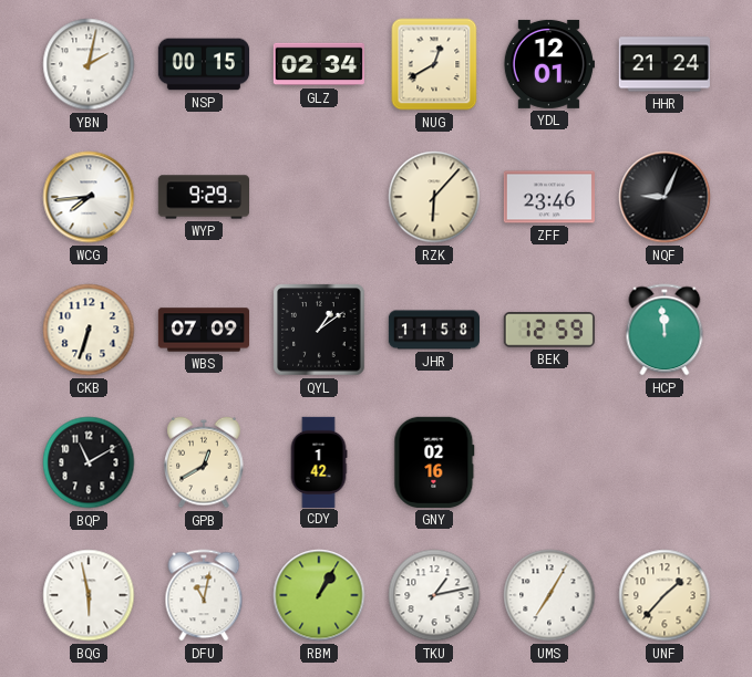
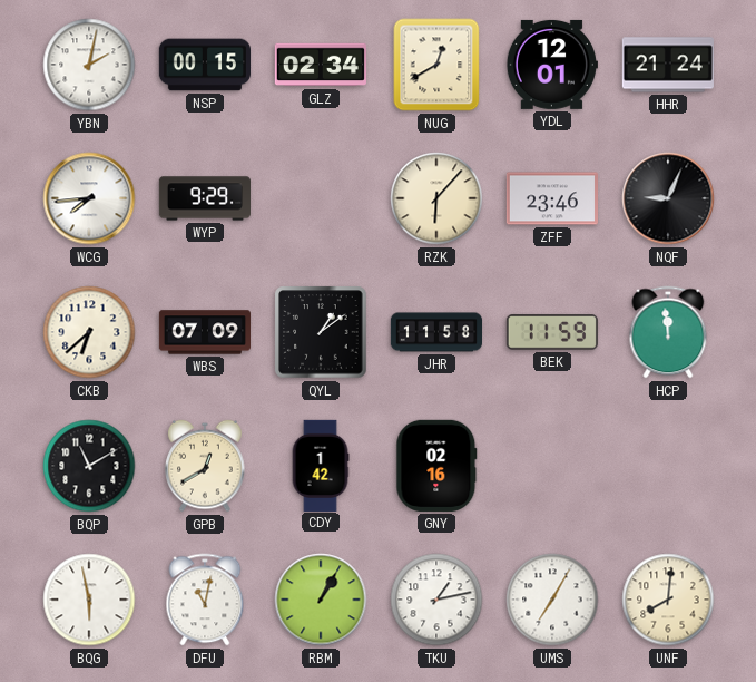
CKB: 6:33 -> 6:38
BEK: 12:59 -> 11:59
UNF: 1:37 -> 8:01
